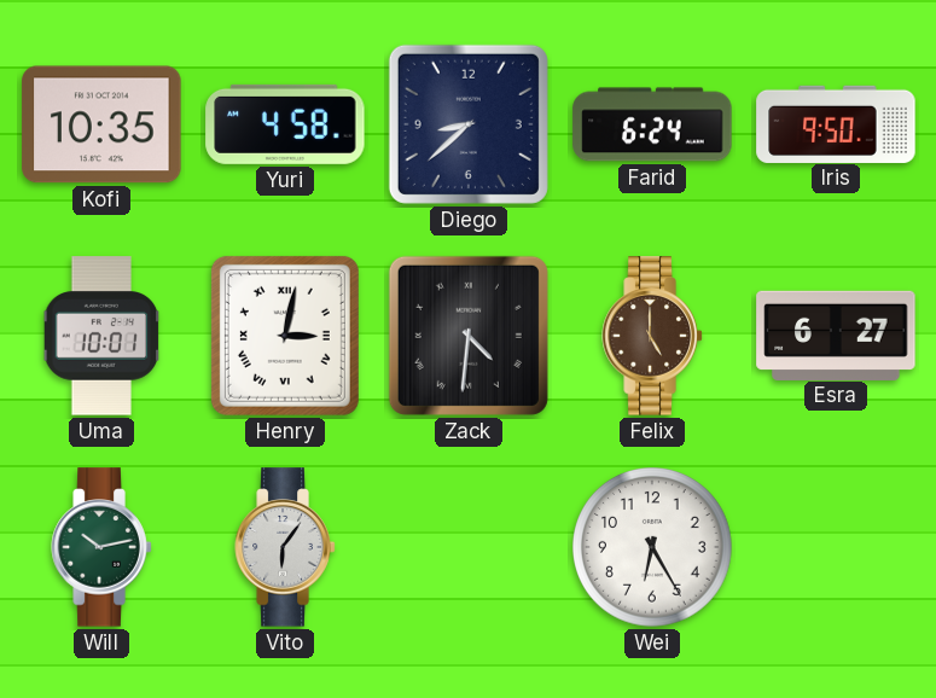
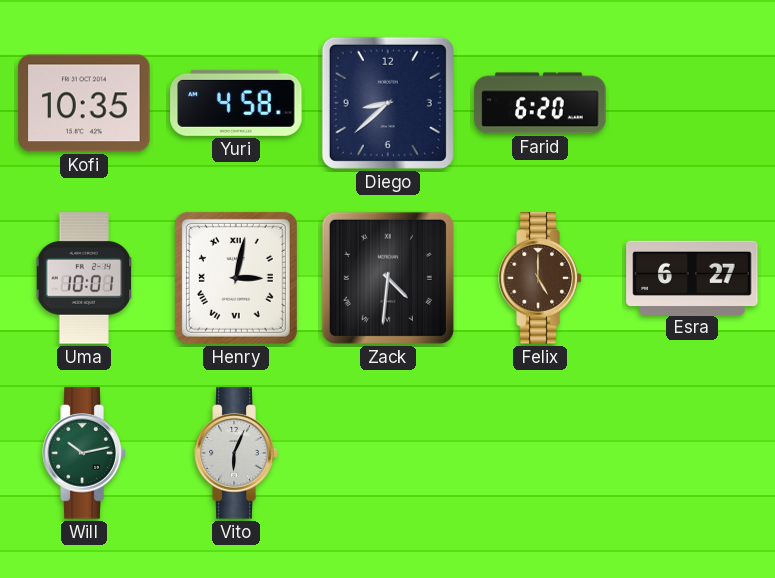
Farid: 6:24 -> 6:20
Iris: 9:50 -> none
Vito: 6:06 -> 6:04
Wei: 6:25 -> none
